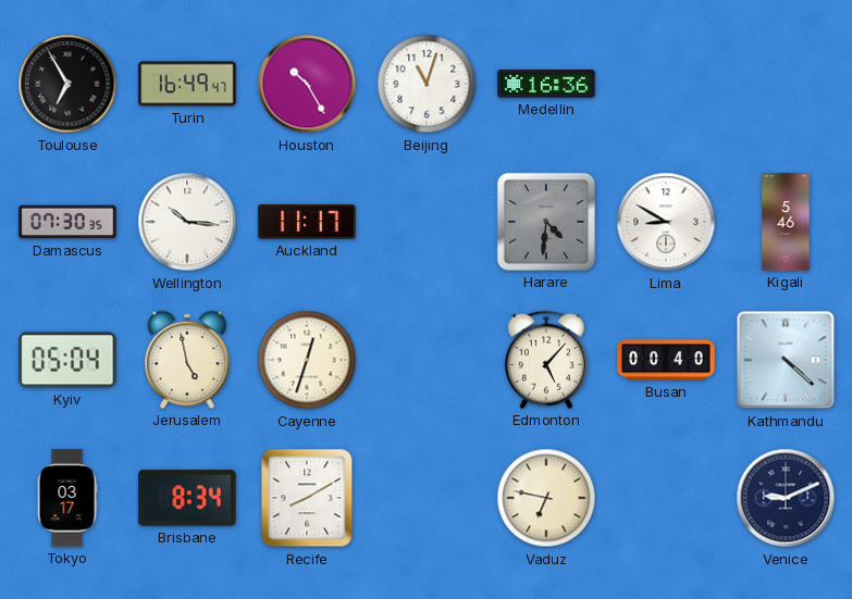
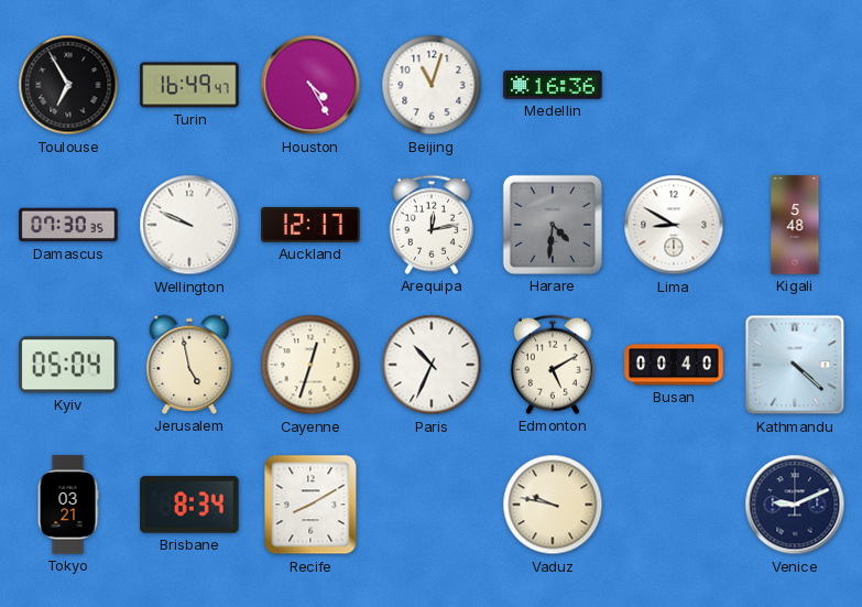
Houston: 10:25 -> 4:25
Wellington: 10:16 -> 9:49
Auckland: 11:17 -> 12:17
Arequipa: none -> 12:13
Kigali: 5:46 -> 5:48
Paris: none -> 10:34
Edmonton: 5:07 -> 5:10
Tokyo: 03:17 -> 03:21
Vaduz: 6:47 -> 9:47
